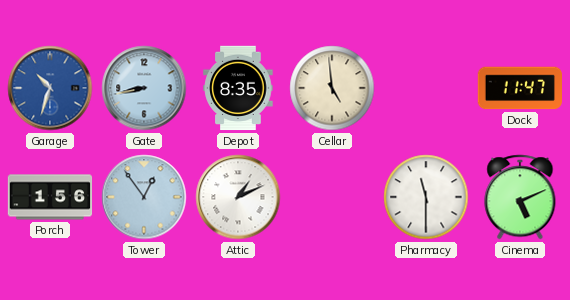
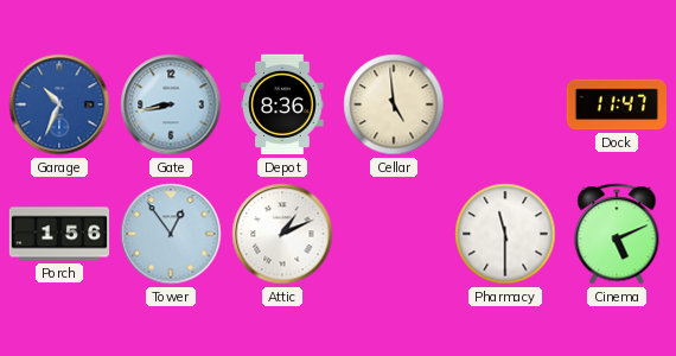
Garage: 10:33 -> 10:34
Depot: 8:35 -> 8:36
